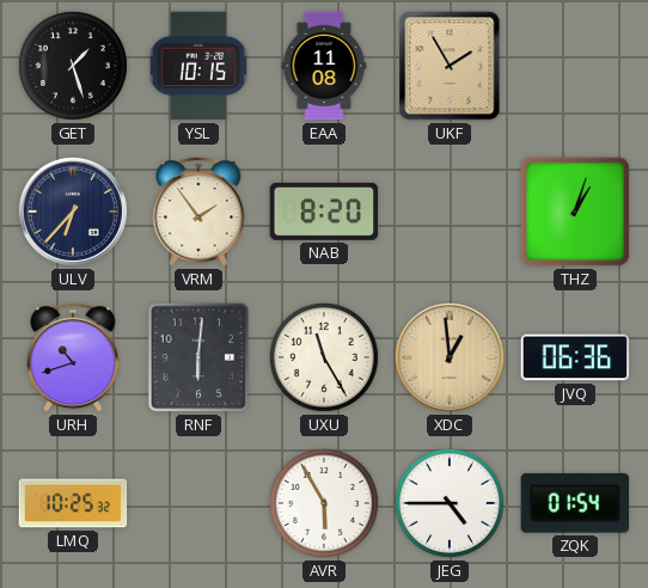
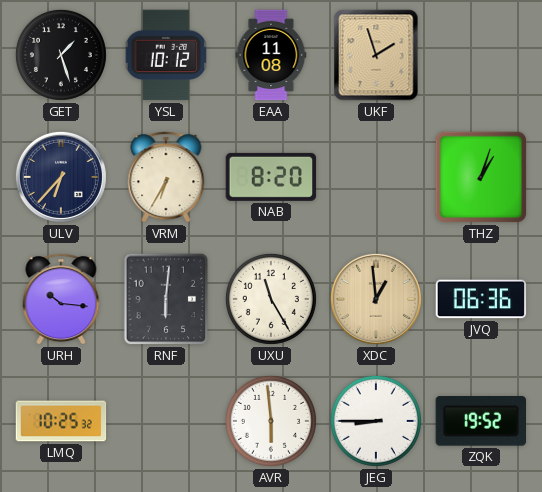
YSL: 10:15 -> 10:12
UKF: 1:55 -> 1:57
VRM: 1:54 -> 6:35
URH: 10:42 -> 10:16
AVR: 5:55 -> 5:59
JEG: 4:45 -> 8:45
ZQK: 01:54 -> 19:52
